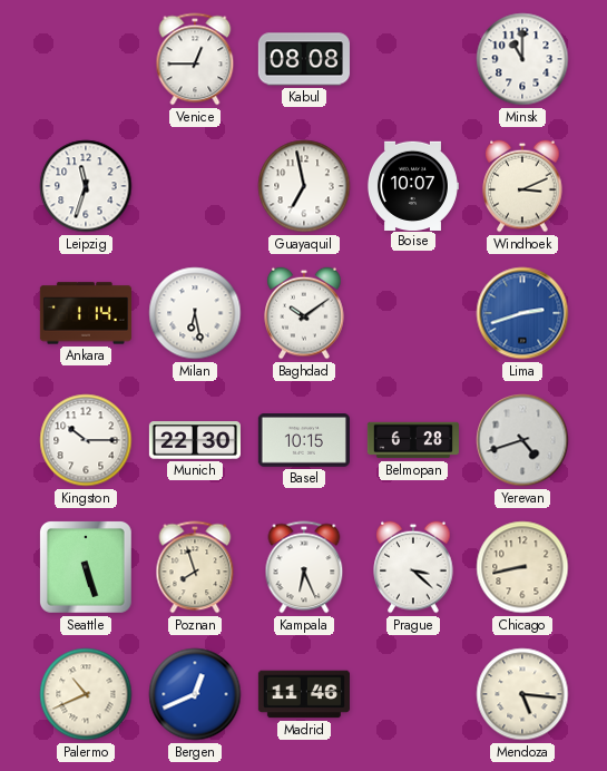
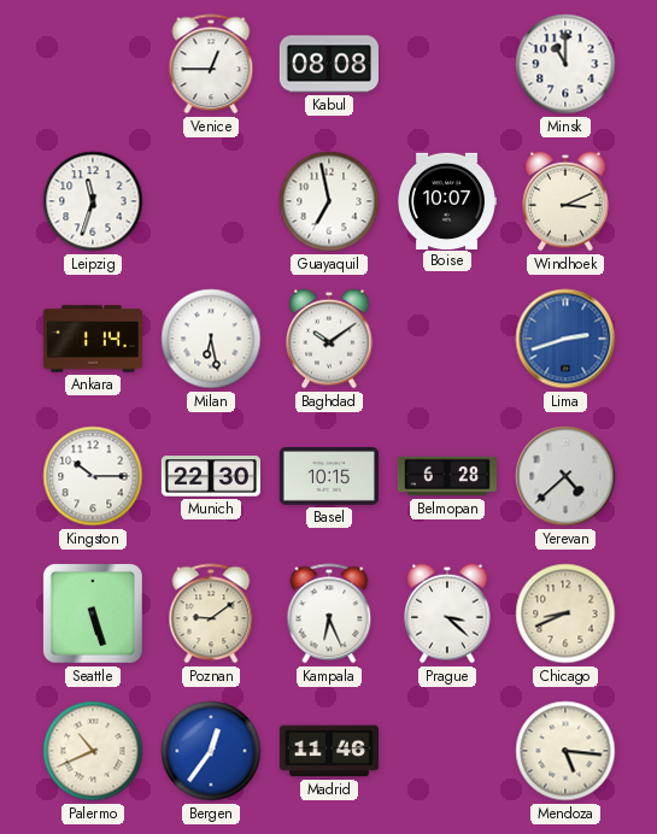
Yerevan: 4:42 -> 4:38
Poznan: 7:57 -> 9:09
Chicago: 8:43 -> 8:41
Bergen: 12:41 -> 12:36
